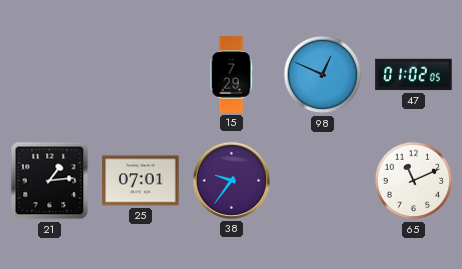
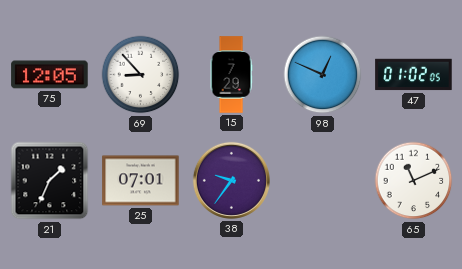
75: none -> 12:05
69: none -> 8:53
21: 1:14 -> 1:34
